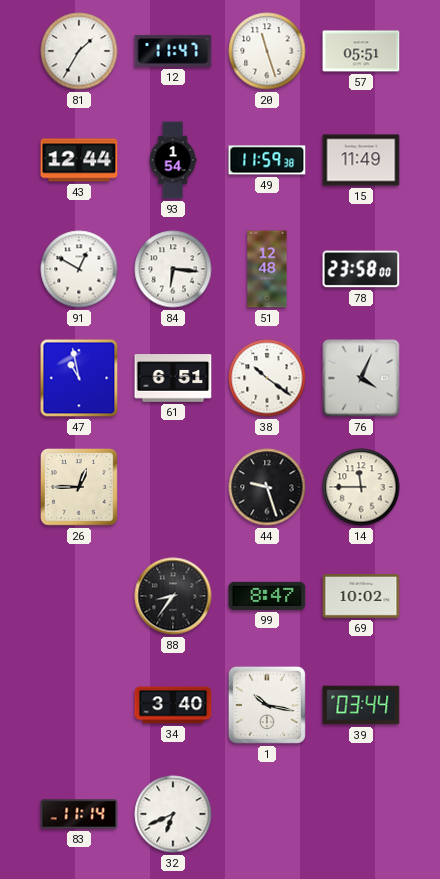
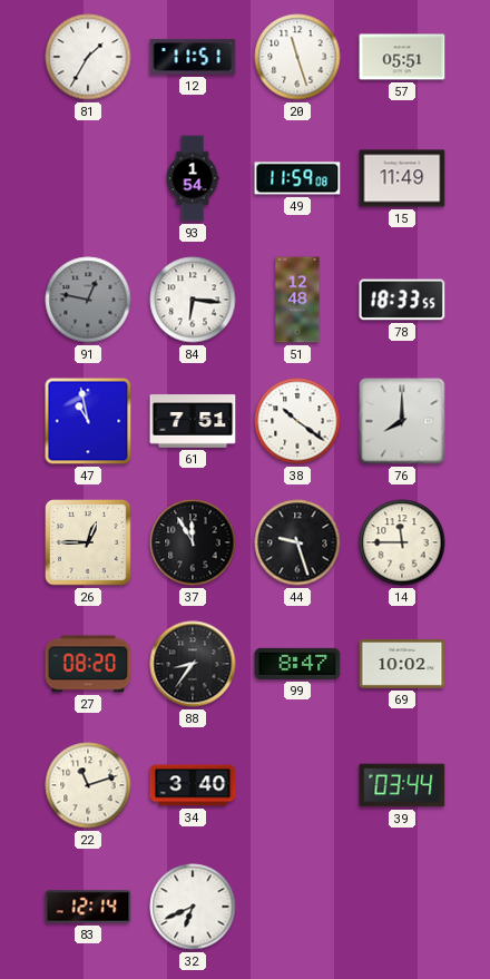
12: 11:47 -> 11:51
43: 12:44 -> none
49: 11:59:38 -> 11:59:08
91: 12:50 -> 12:47
91 dial: white -> grey
78: 23:58 -> 18:33
61: 6:51 -> 7:51
76: 4:04 -> 8:00
37: none -> 11:55
27: none -> 08:20
22: none -> 11:12
1: 10:17 -> none
83: 11:14 -> 12:14
